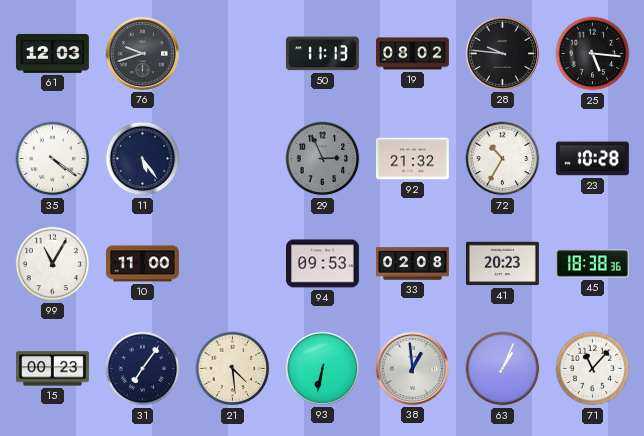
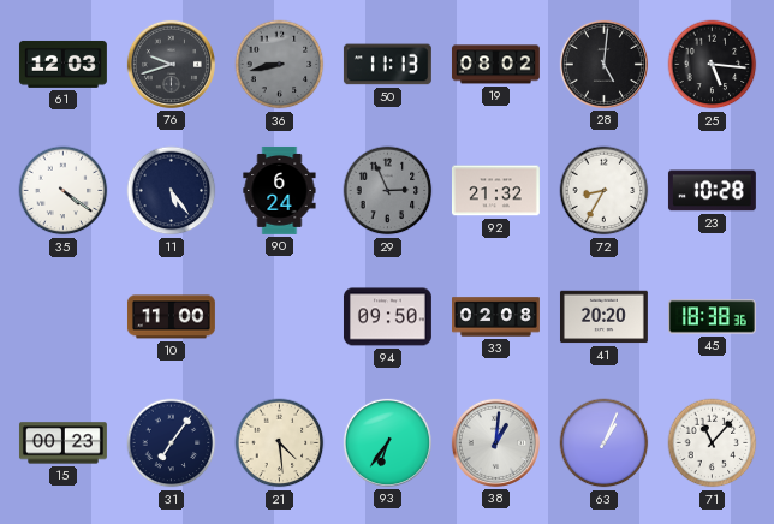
36: none -> 8:43
28: 9:46 -> 5:01
90: none -> 6:24
72: 10:35 -> 8:35
99: 11:05 -> none
94: 09:53 -> 09:50
41: 20:23 -> 20:20
93: 6:32 -> 6:36
38: 12:59 -> 1:01
